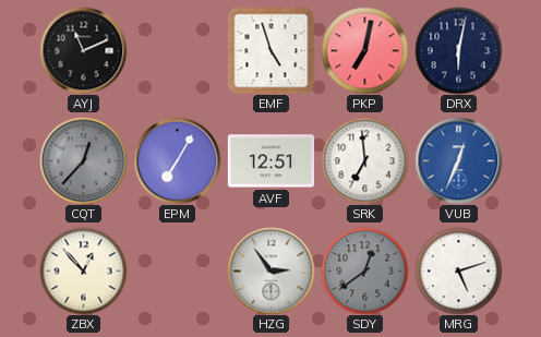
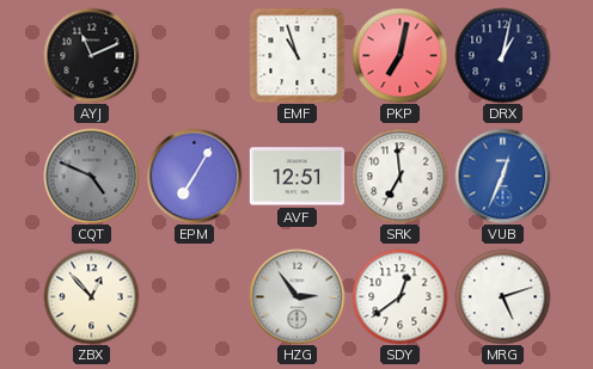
EMF: 4:57 -> 10:57
DRX: 6:02 -> 1:02
CQT: 12:37 -> 4:49
SDY dial: grey -> white
